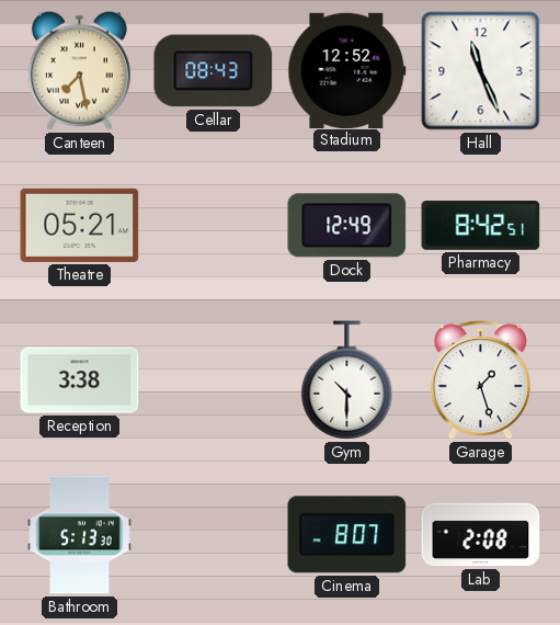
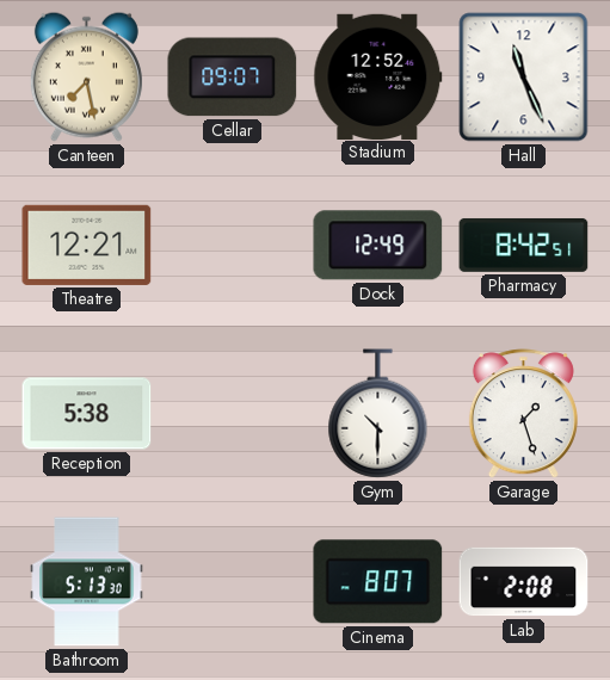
Cellar: 08:43 -> 09:07
Theatre: 05:21 -> 12:21
Reception: 3:38 -> 5:38
